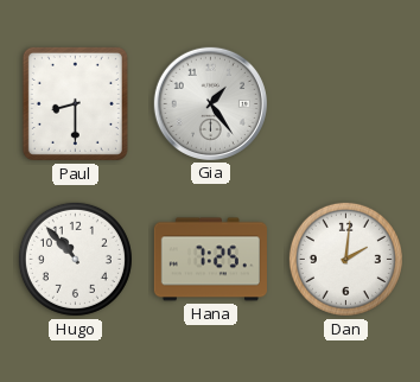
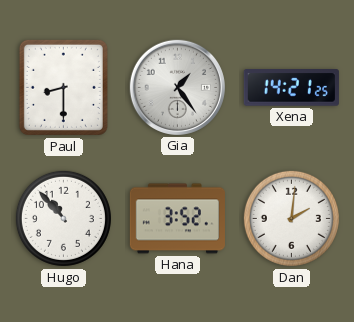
Xena: none -> 14:21
Hana: 7:25 -> 3:52
